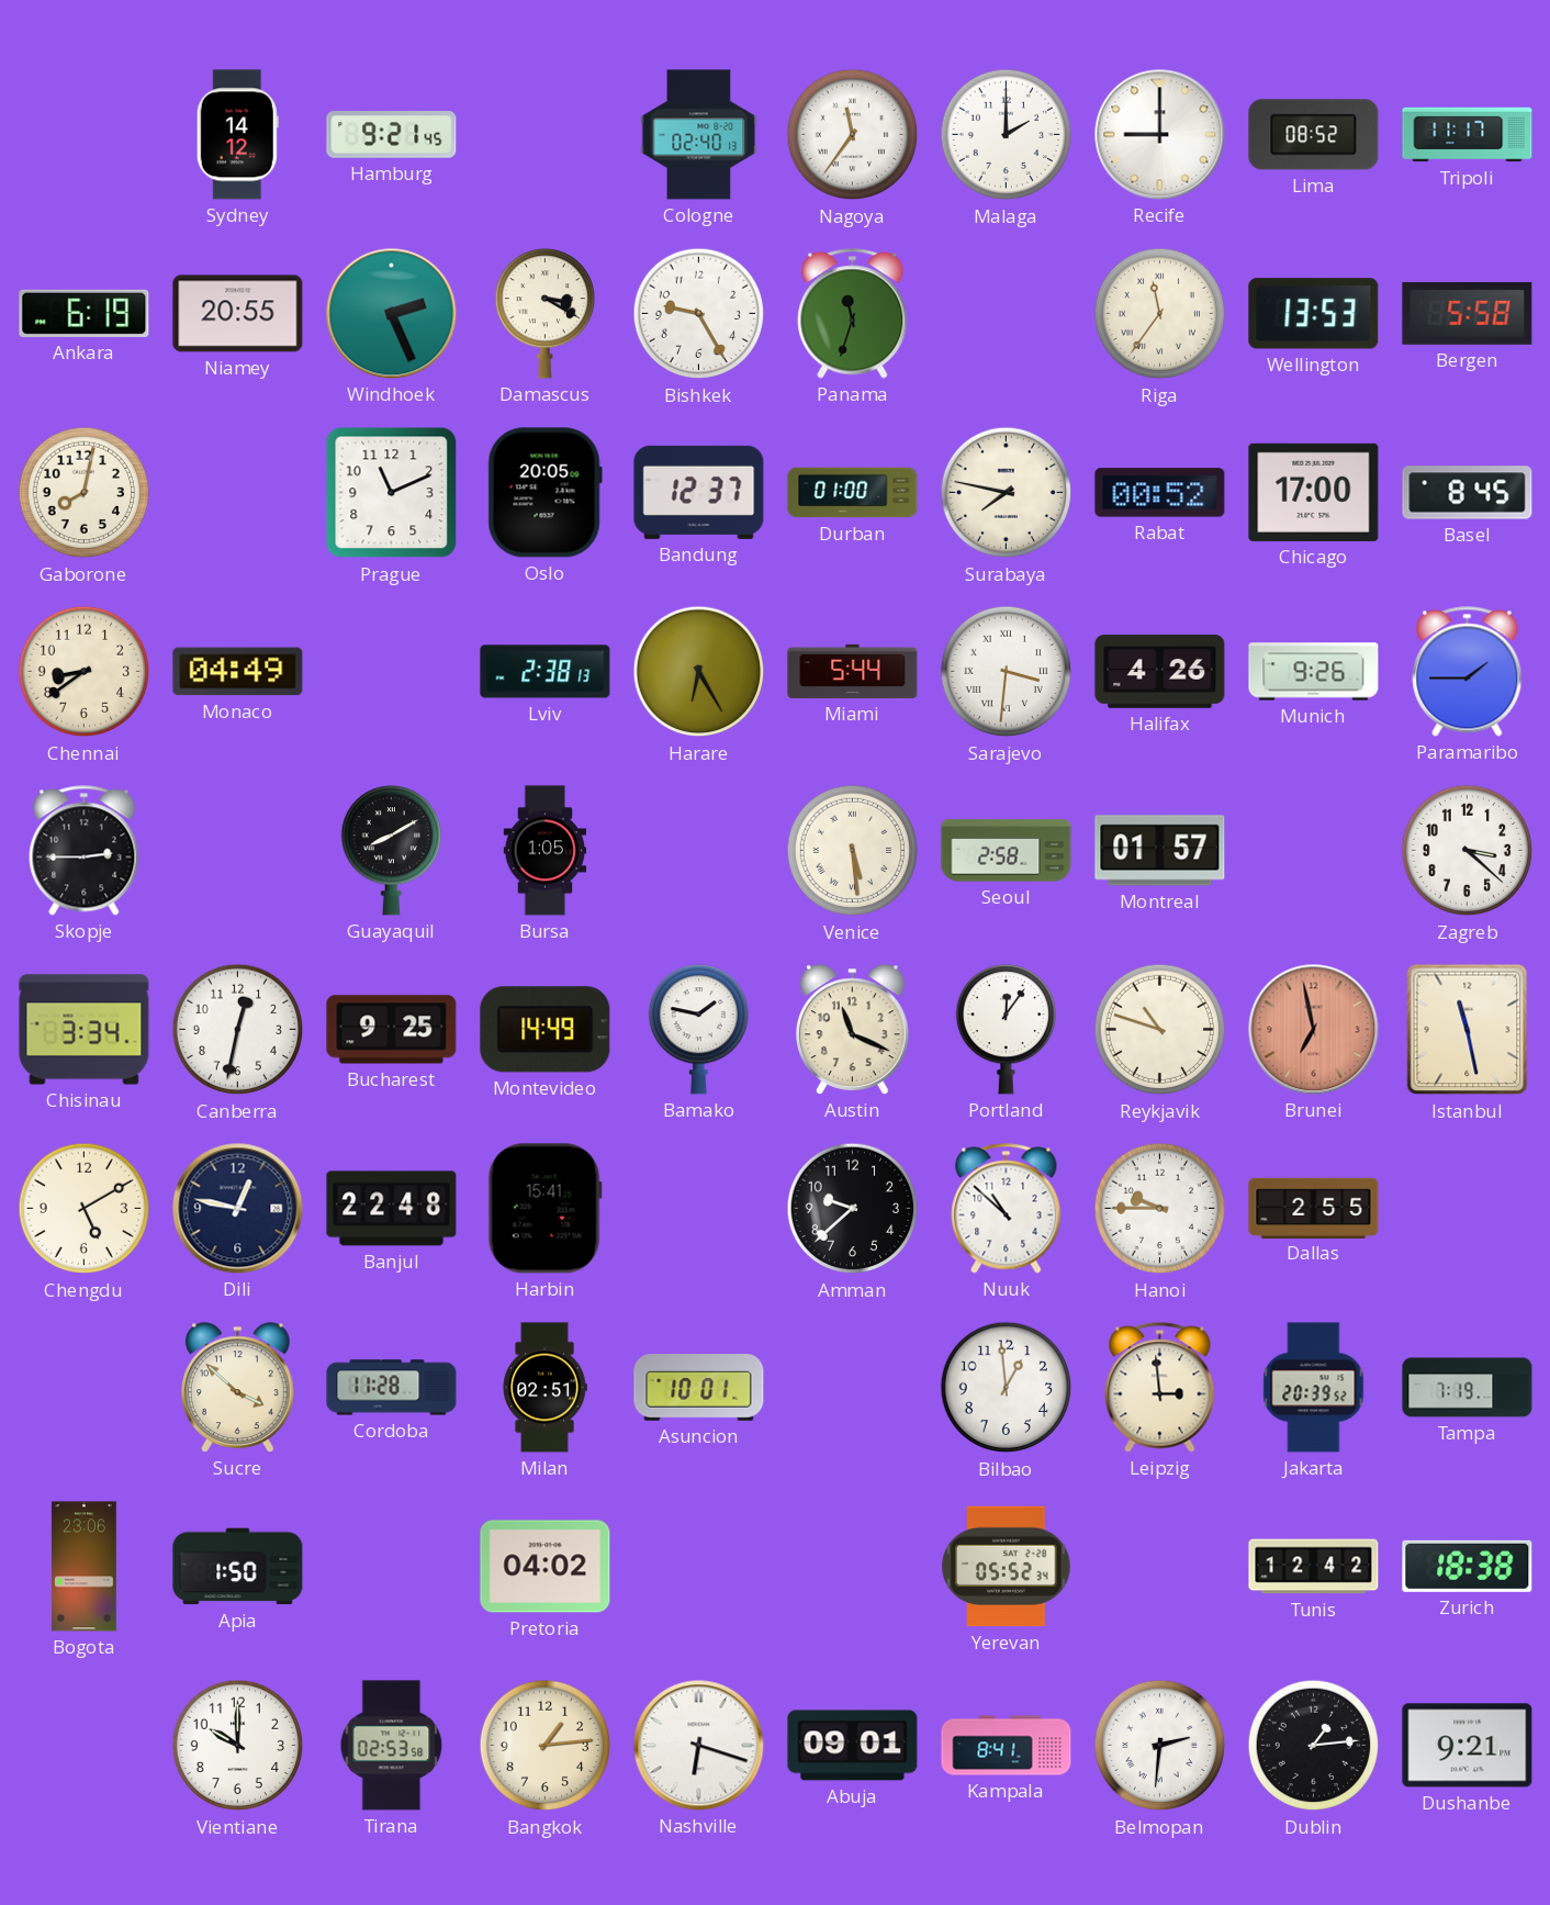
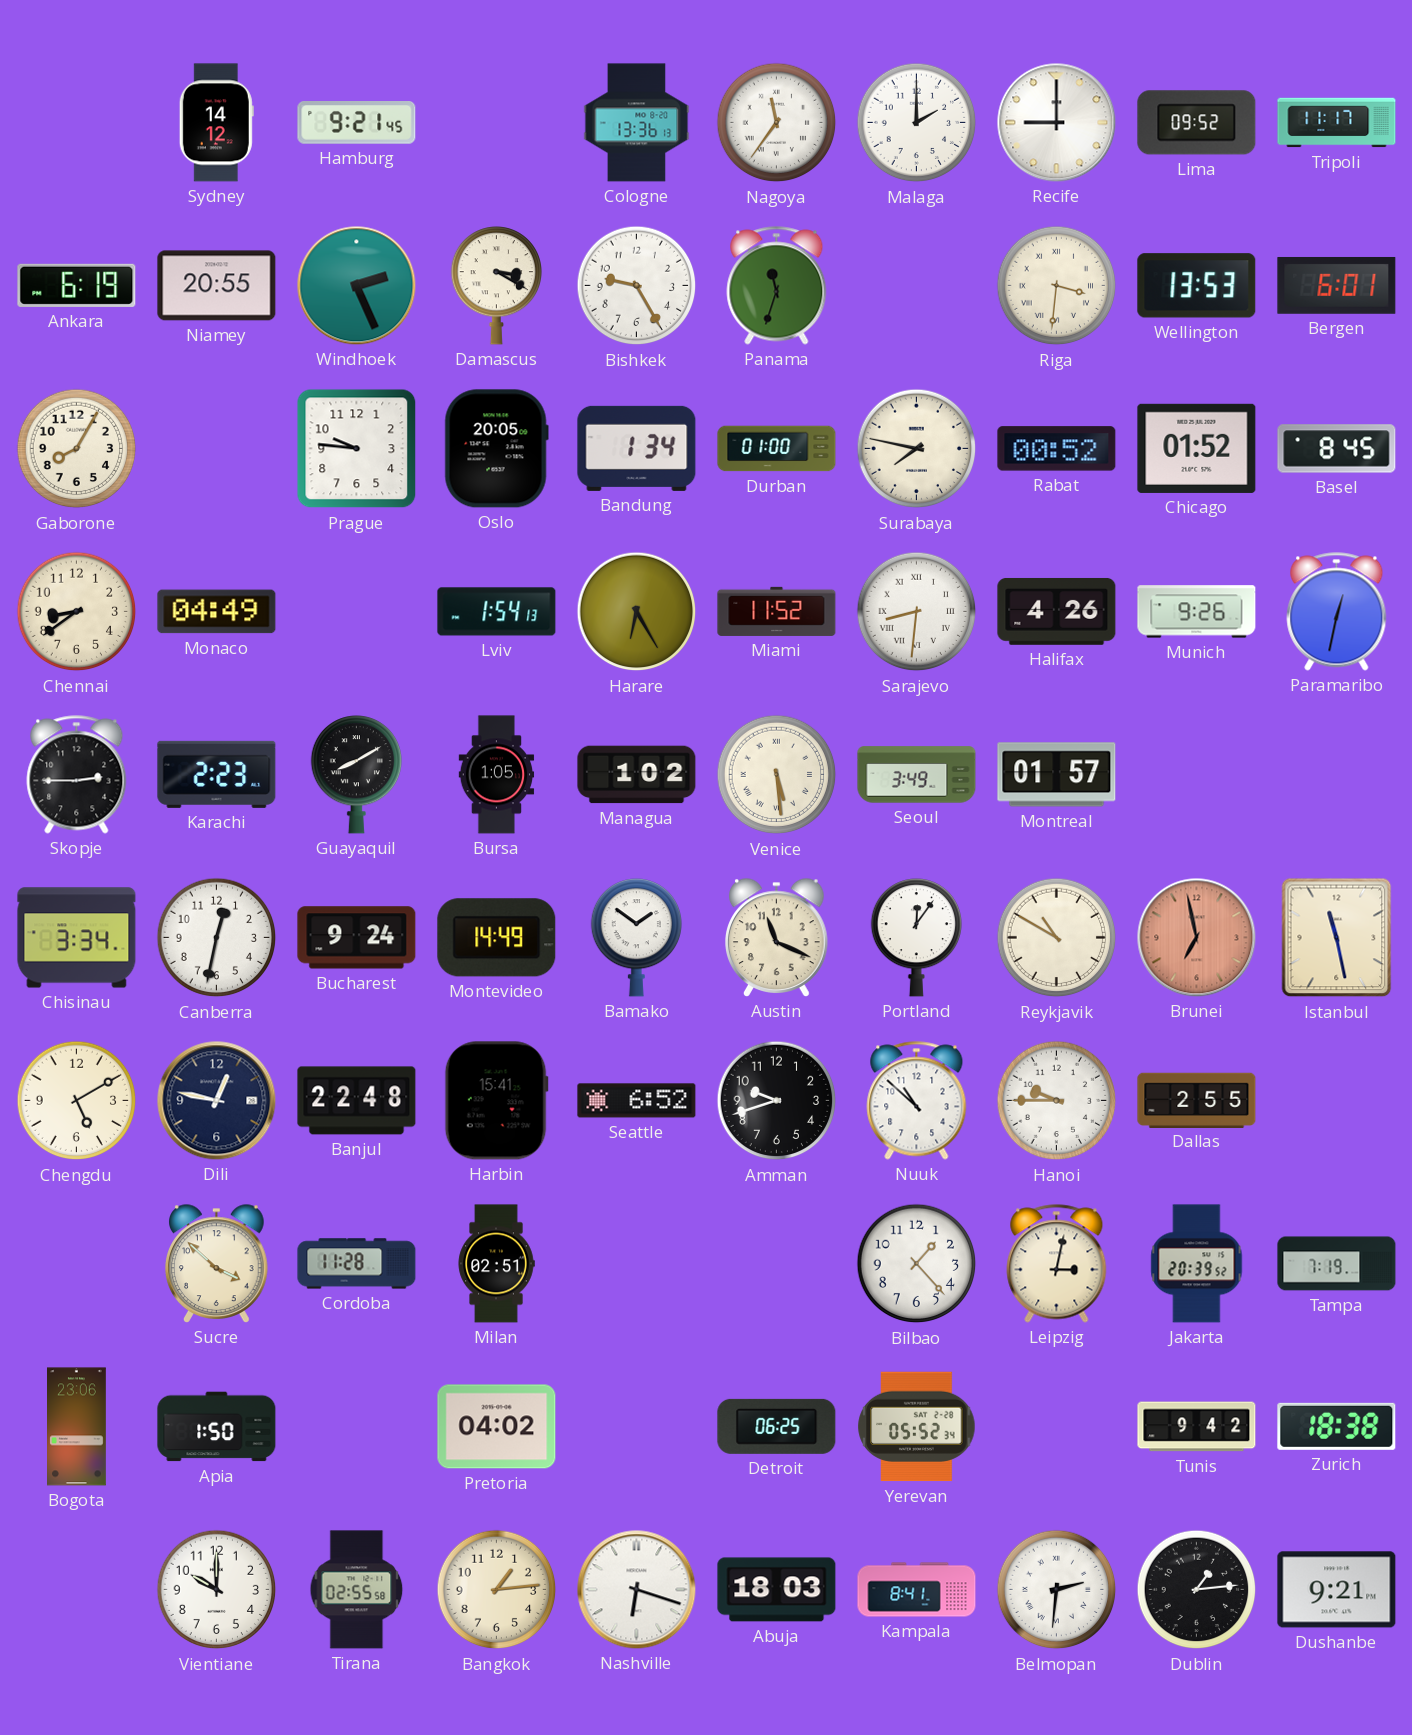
Cologne: 02:40 -> 13:36
Lima: 08:52 -> 09:52
Riga: 11:36 -> 3:31
Bergen: 5:58 -> 6:01
Gaborone: 8:02 -> 8:05
Prague: 11:11 -> 9:46
Bandung: 12:37 -> 1:34
Chicago: 17:00 -> 01:52
Lviv: 2:38 -> 1:54
Miami: 5:44 -> 11:52
Sarajevo: 3:31 -> 8:31
Paramaribo: 1:45 -> 12:32
Karachi: none -> 2:23
Managua: none -> 1:02
Seoul: 2:58 -> 3:49
Zagreb: 3:22 -> none
Bucharest: 9:25 -> 9:24
Bamako: 1:47 -> 1:51
Reykjavik: 10:48 -> 10:50
Seattle: none -> 6:52
Amman: 9:38 -> 9:42
Asuncion: 10:01 -> none
Bilbao: 12:59 -> 1:23
Leipzig: 2:59 -> 3:02
Detroit: none -> 06:25
Tunis: 12:42 -> 9:42
Tirana: 02:53 -> 02:55
Abuja: 09:01 -> 18:03
